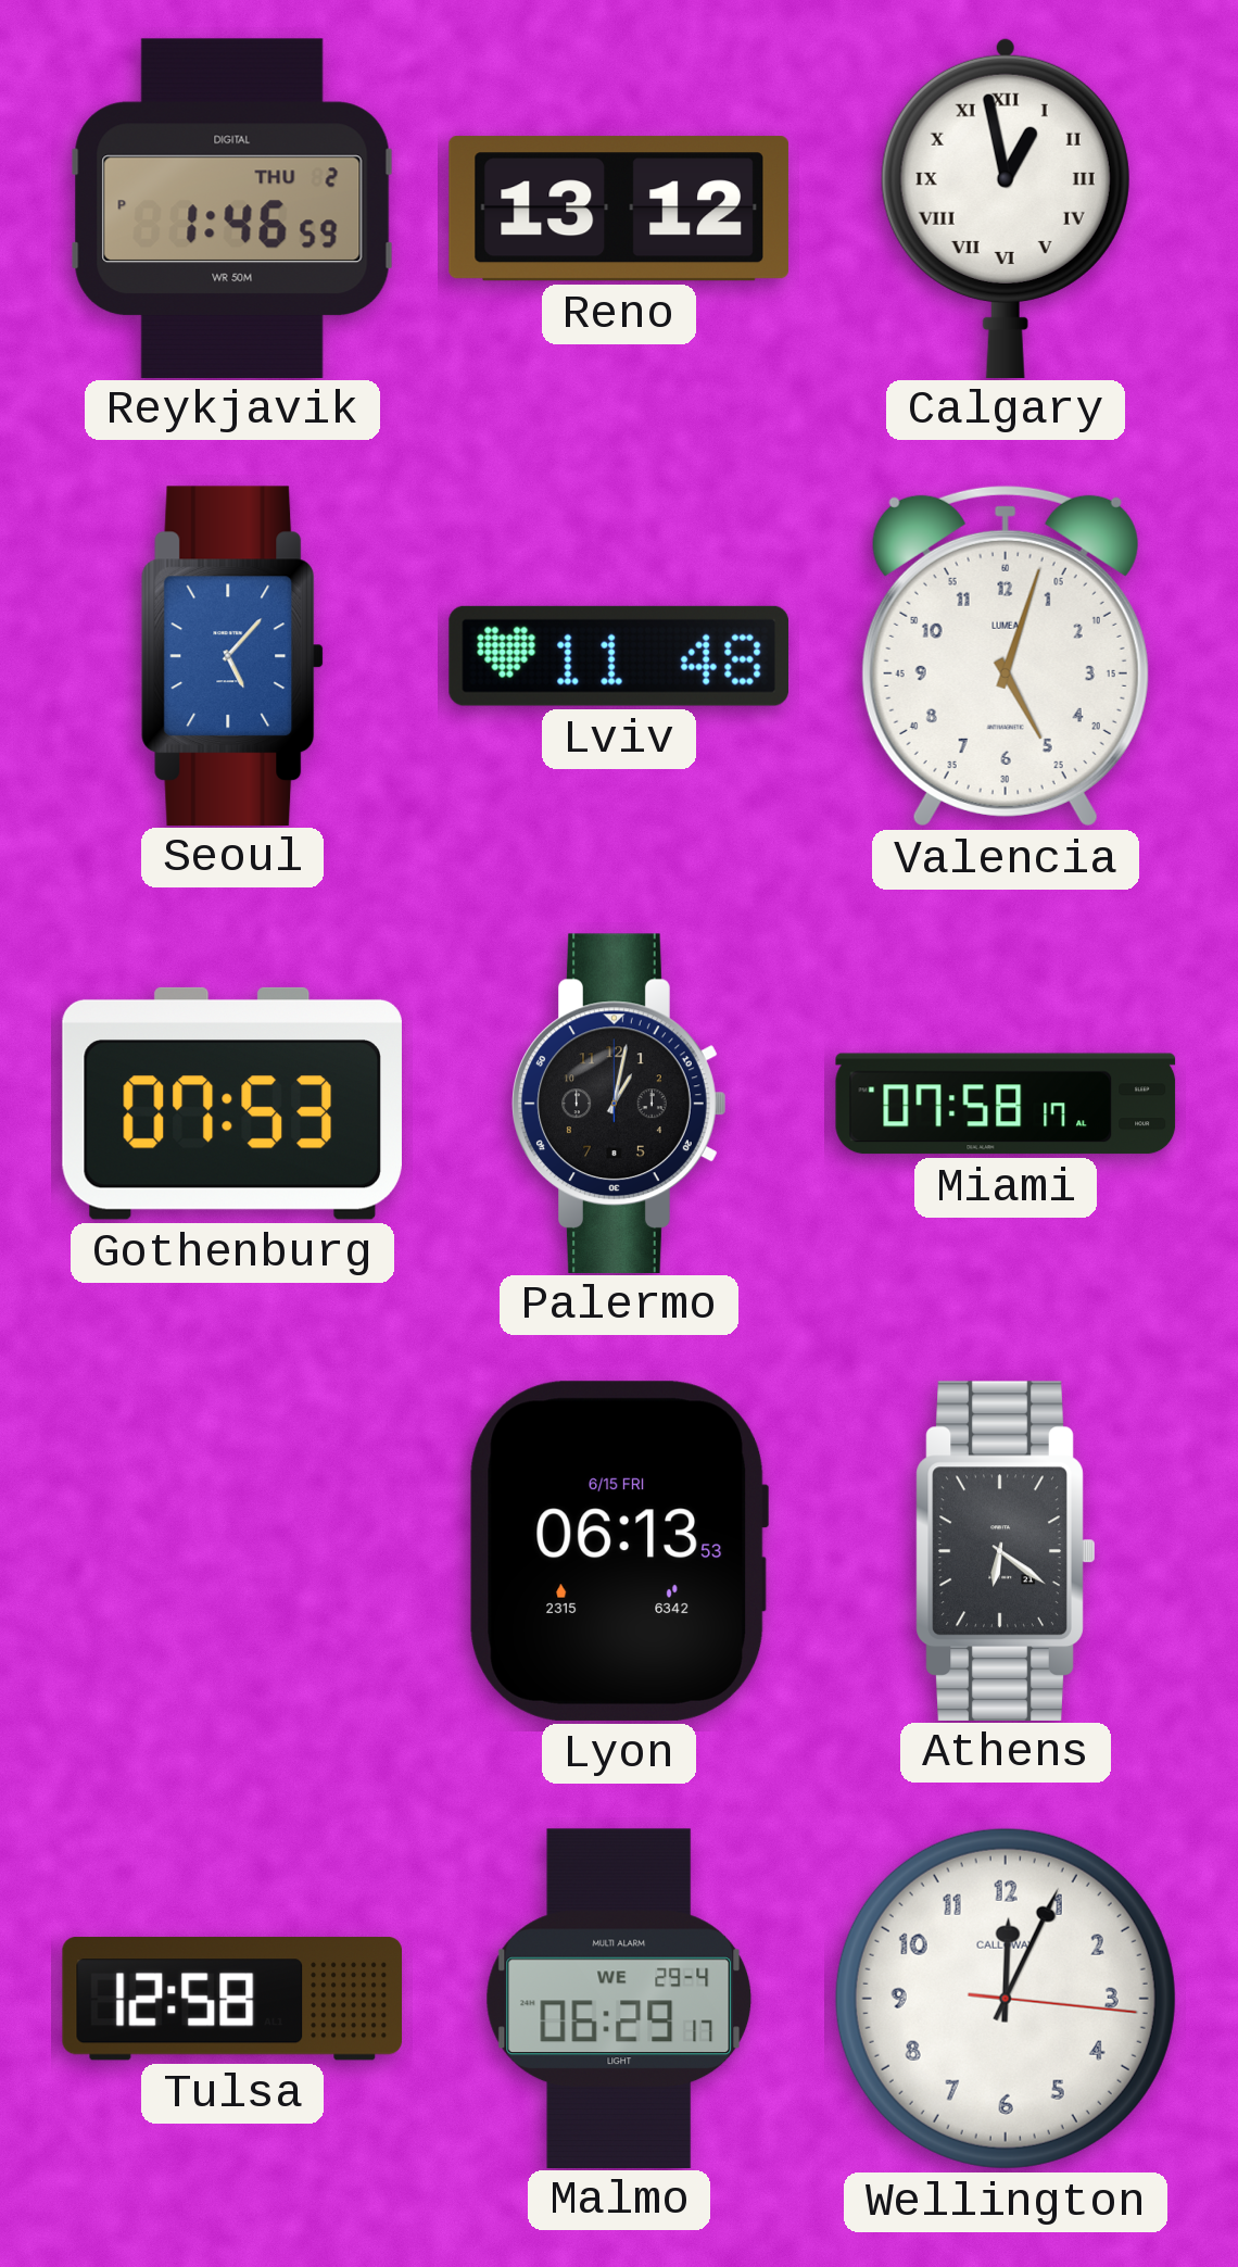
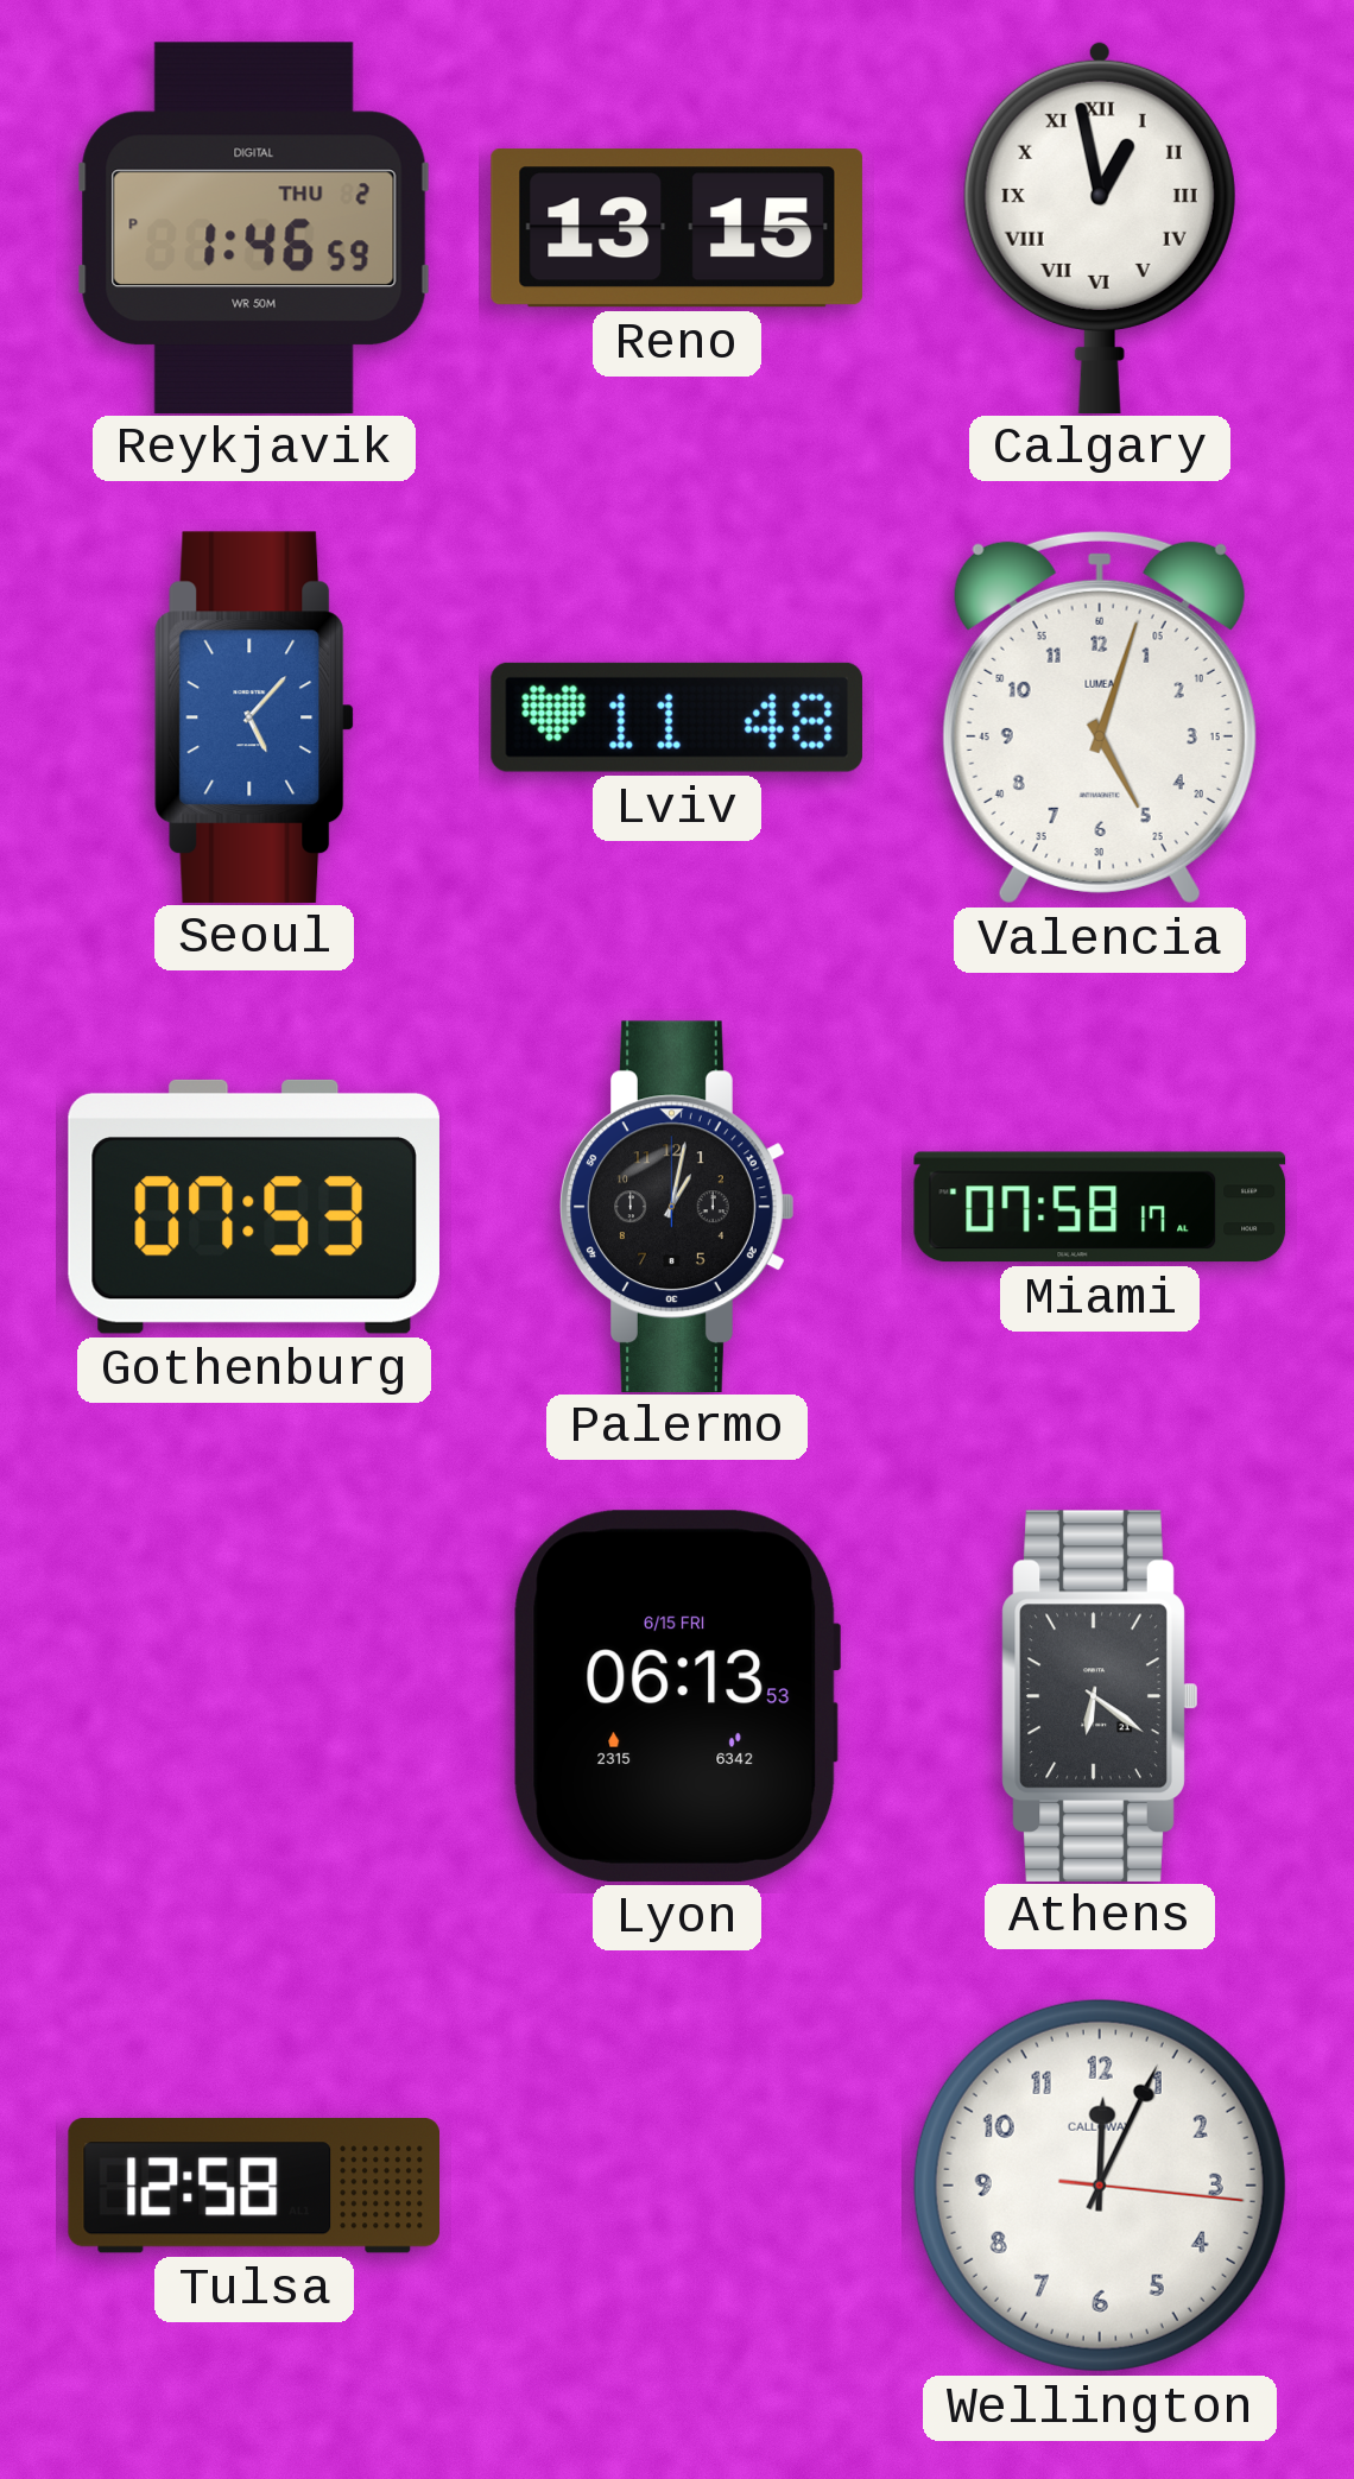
Reno: 13:12 -> 13:15
Malmo: 06:29 -> none
